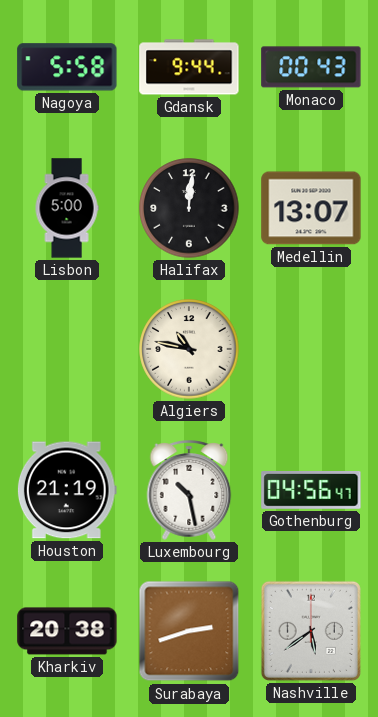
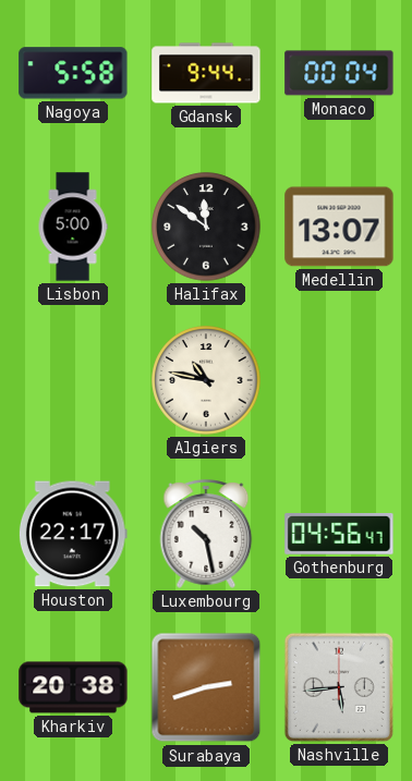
Monaco: 00:43 -> 00:04
Halifax: 12:01 -> 11:51
Houston: 21:19 -> 22:17
Nashville: 5:39 -> 5:44
